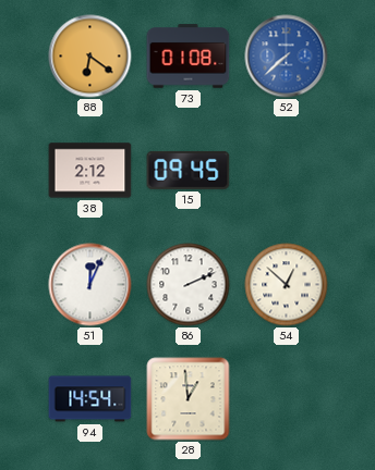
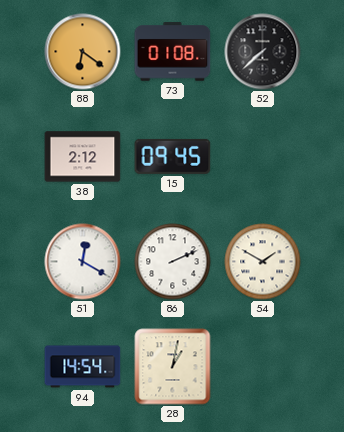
52 dial: blue -> black
51: 12:04 -> 12:20
54: 12:52 -> 1:50
28: 12:59 -> 1:02
